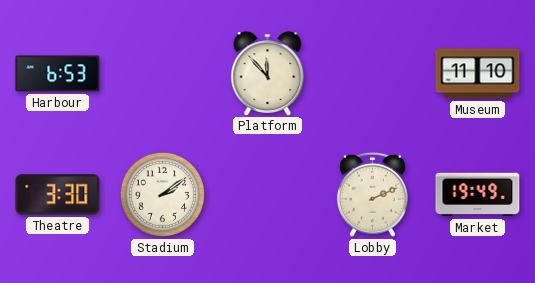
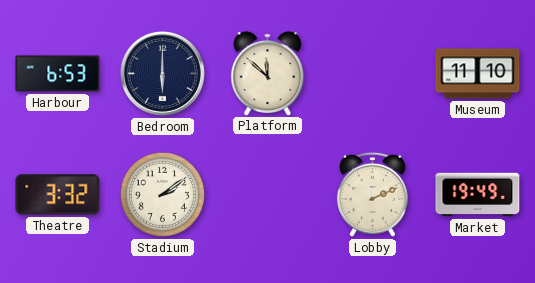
Bedroom: none -> 6:00
Platform: 11:53 -> 11:52
Theatre: 3:30 -> 3:32
